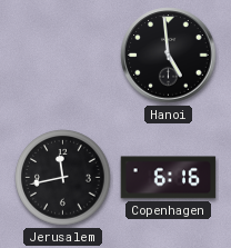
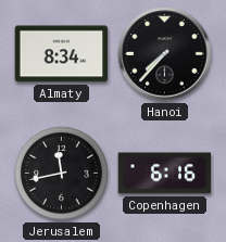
Almaty: none -> 8:34
Hanoi: 4:59 -> 7:37
